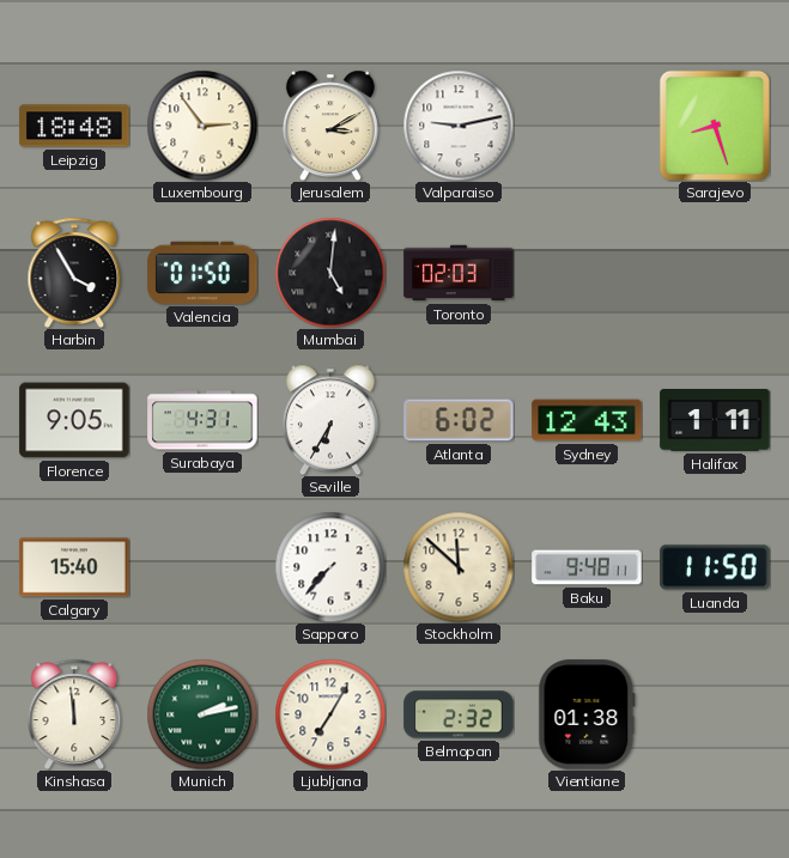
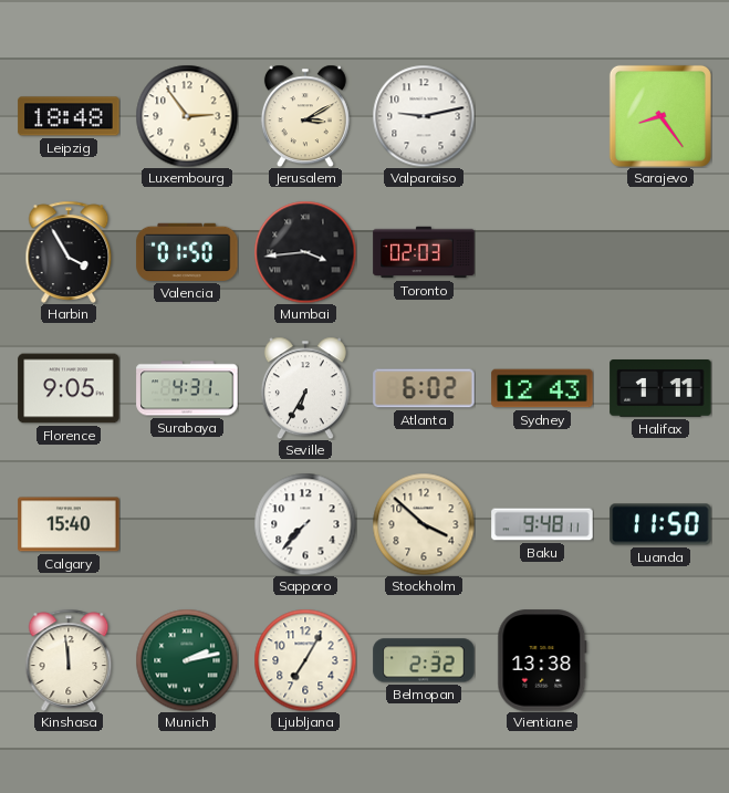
Sarajevo: 8:27 -> 8:24
Mumbai: 5:01 -> 3:44
Stockholm: 11:52 -> 3:52
Vientiane: 01:38 -> 13:38
